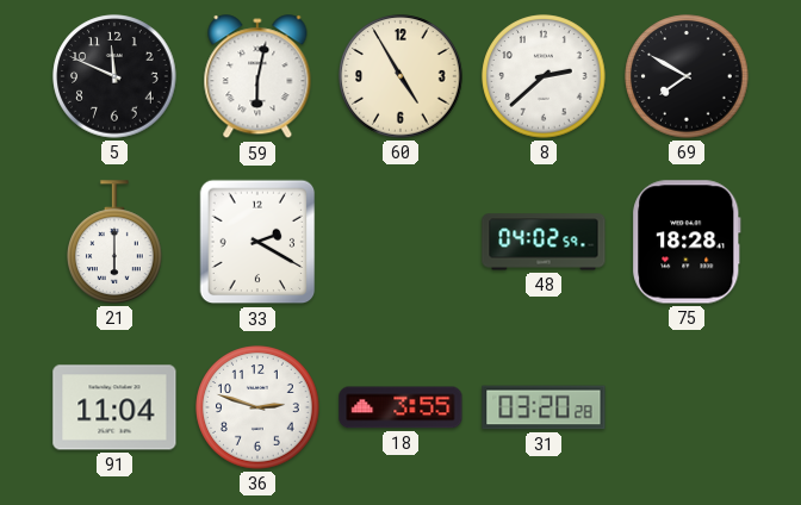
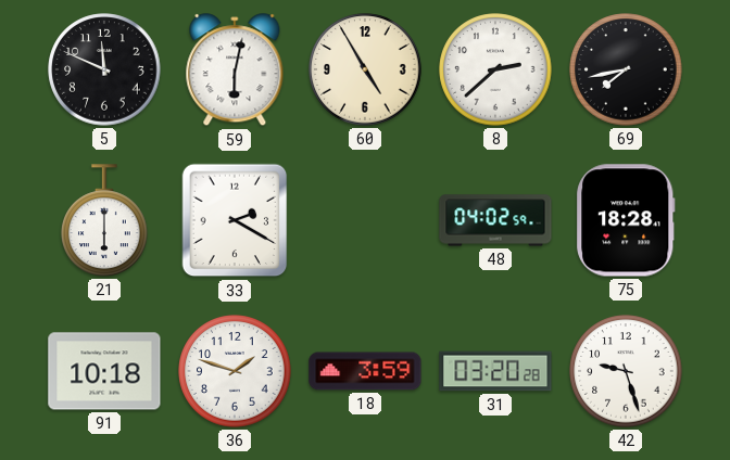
69: 7:50 -> 7:43
91: 11:04 -> 10:18
36: 2:48 -> 1:48
18: 3:55 -> 3:59
42: none -> 9:27
